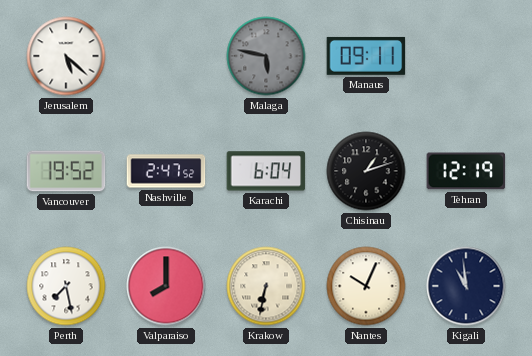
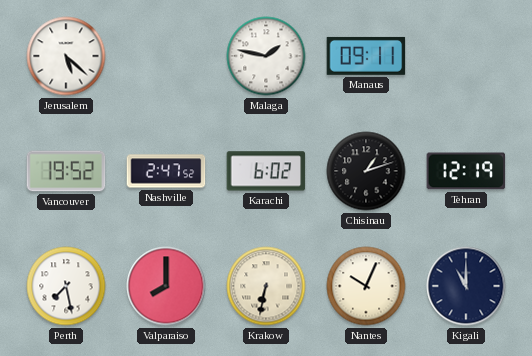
Malaga: 5:47 -> 1:47
Malaga dial: grey -> white
Karachi: 6:04 -> 6:02
Kigali: 10:59 -> 11:00
